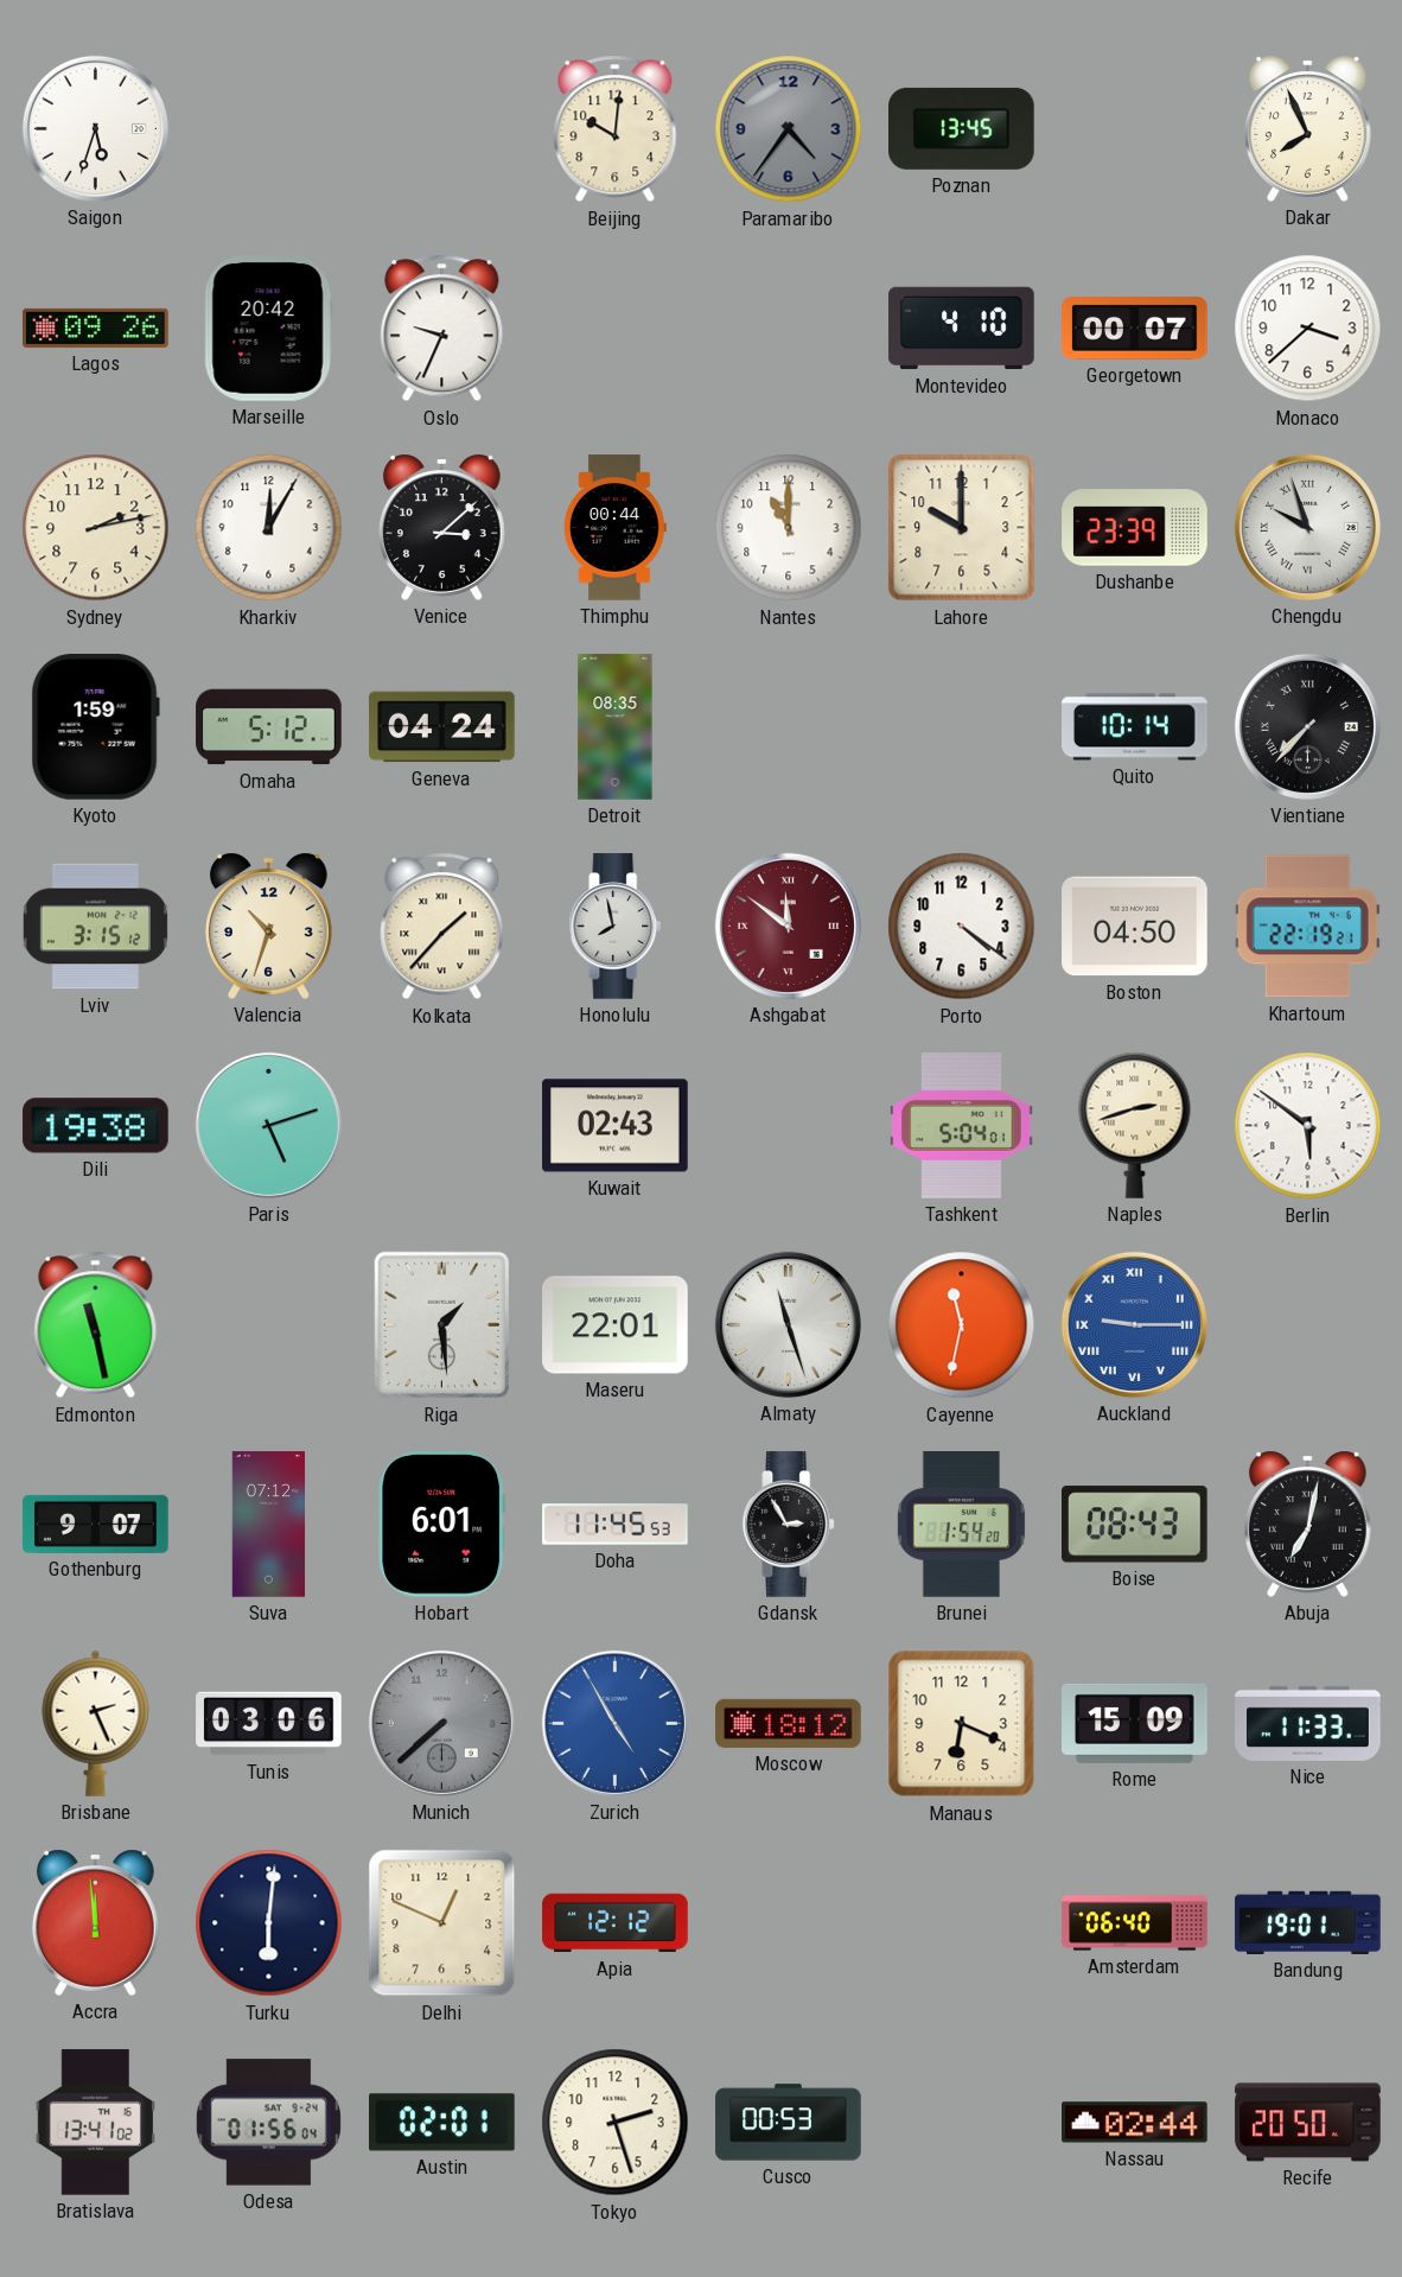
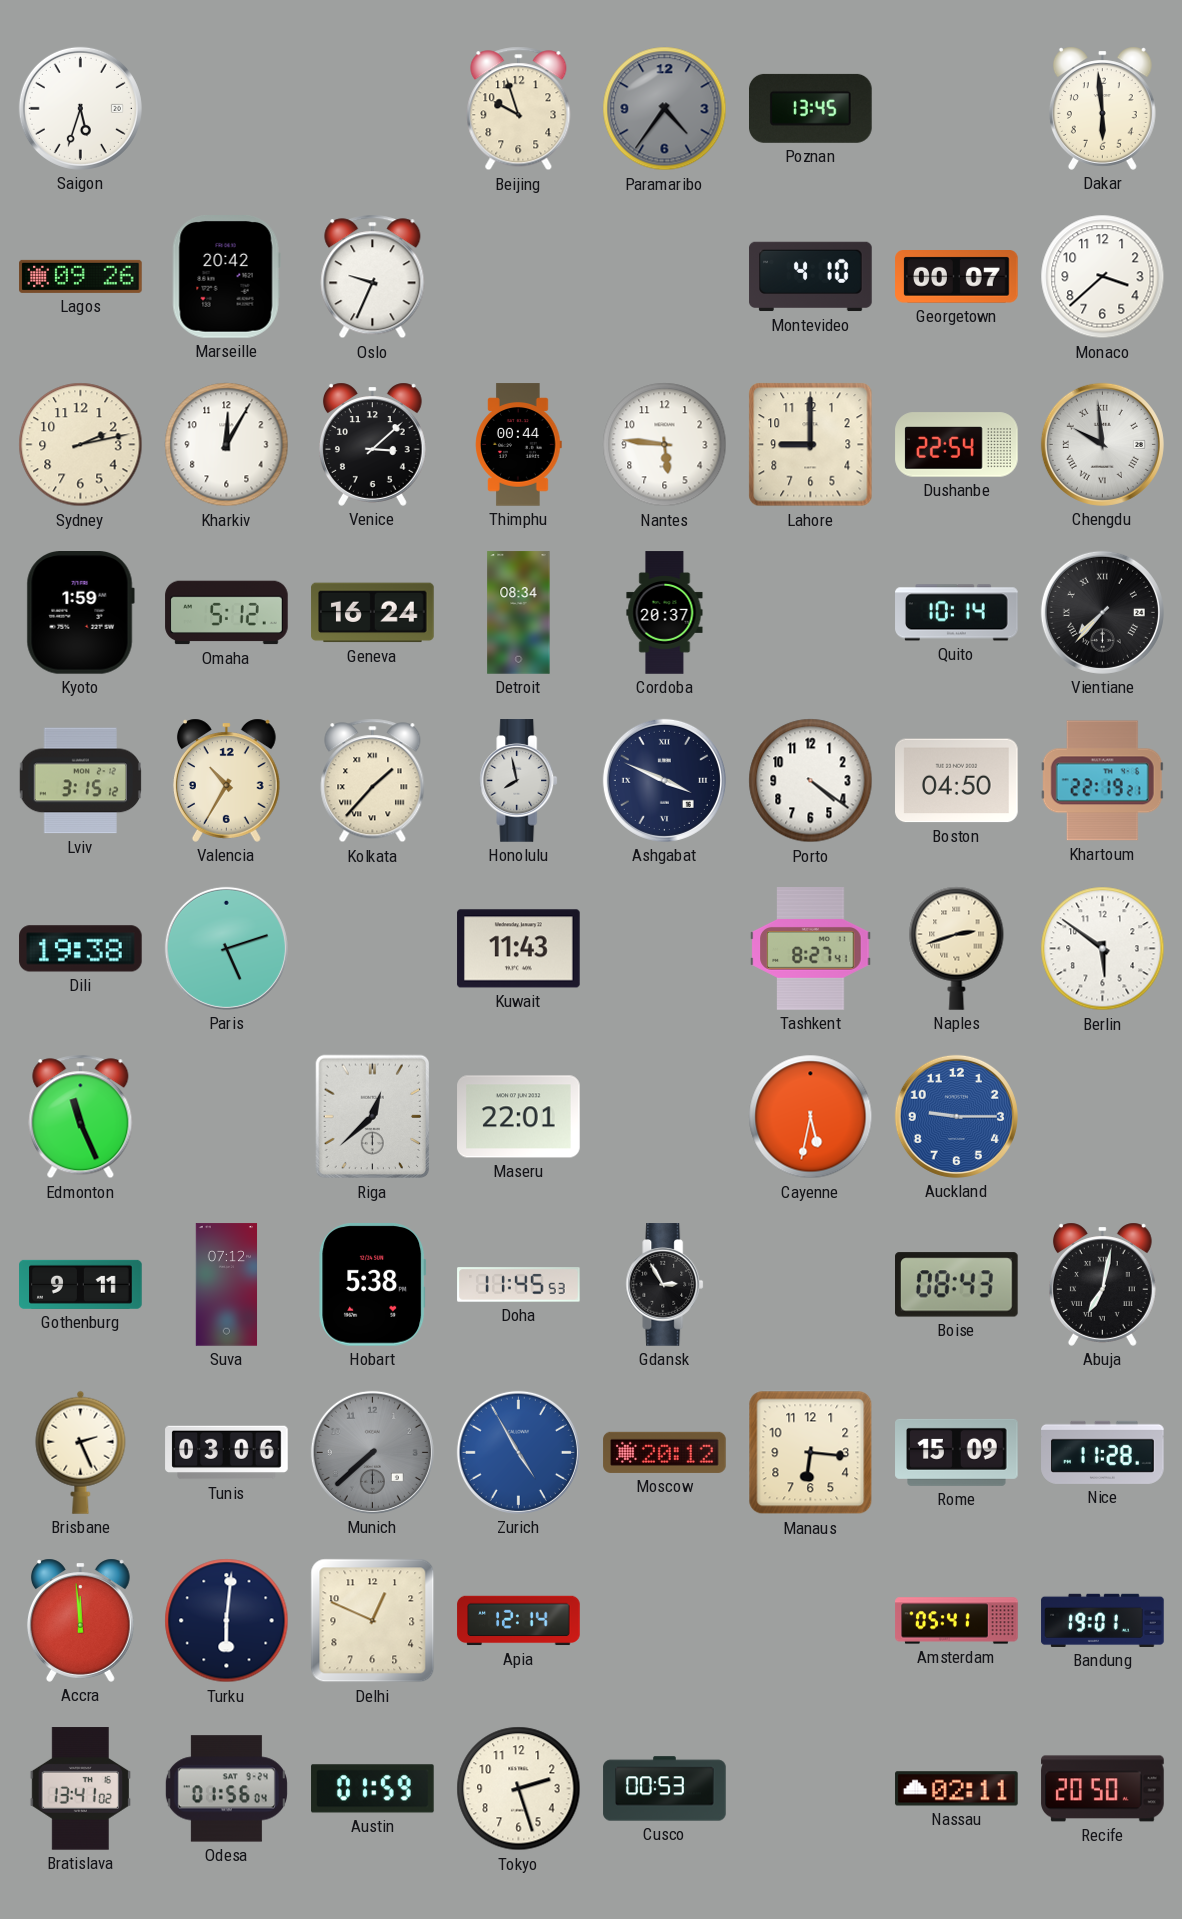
Beijing: 10:01 -> 9:57
Dakar: 7:56 -> 5:59
Nantes: 11:00 -> 5:46
Lahore: 10:00 -> 9:00
Dushanbe: 23:39 -> 22:54
Chengdu: 9:57 -> 9:59
Geneva: 04:24 -> 16:24
Detroit: 08:35 -> 08:34
Cordoba: none -> 20:37
Valencia: 10:33 -> 10:35
Ashgabat: 11:51 -> 3:49
Ashgabat dial: burgundy -> navy
Kuwait: 02:43 -> 11:43
Tashkent: 5:04 -> 8:27
Edmonton: 11:28 -> 11:26
Riga: 1:29 -> 12:38
Almaty: 11:27 -> none
Cayenne: 11:32 -> 5:32
Auckland numerals: Roman -> Arabic
Gothenburg: 9:07 -> 9:11
Hobart: 6:01 -> 5:38
Brunei: 1:54 -> none
Moscow: 18:12 -> 20:12
Manaus: 6:19 -> 6:16
Nice: 11:33 -> 11:28
Apia: 12:12 -> 12:14
Amsterdam: 06:40 -> 05:41
Austin: 02:01 -> 01:59
Nassau: 02:44 -> 02:11
